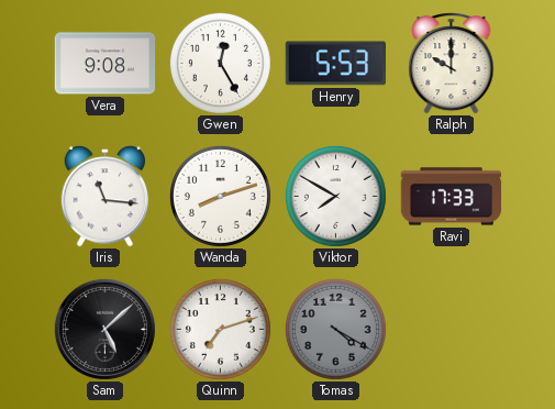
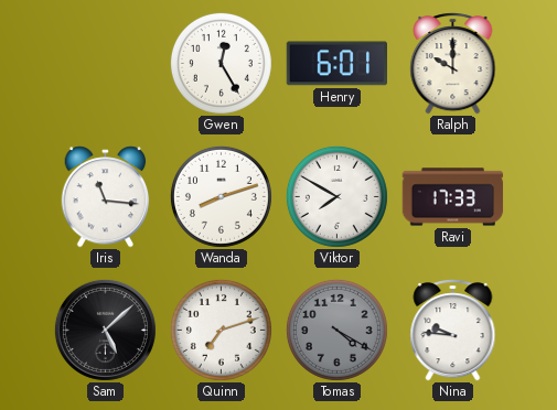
Vera: 9:08 -> none
Henry: 5:53 -> 6:01
Nina: none -> 9:46
